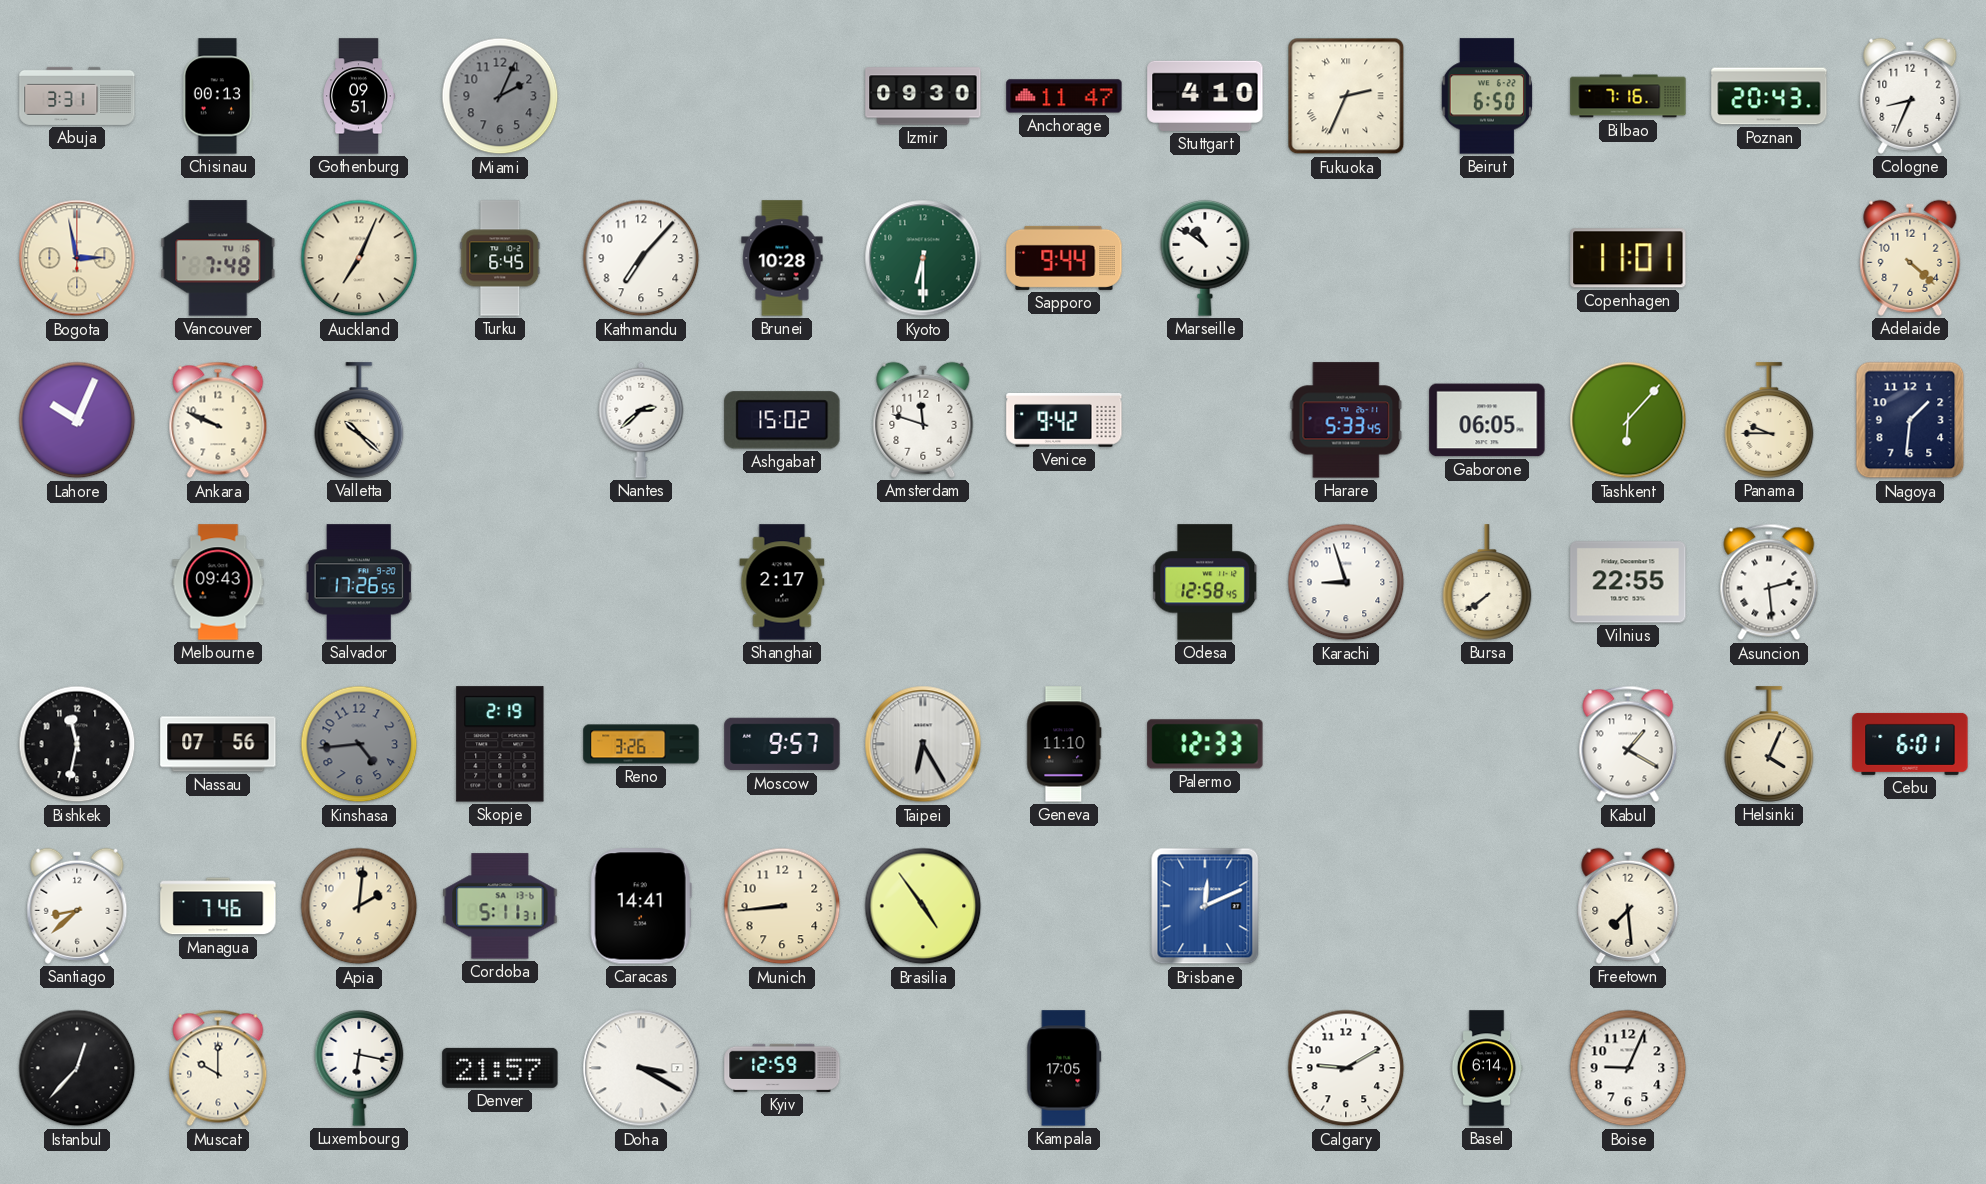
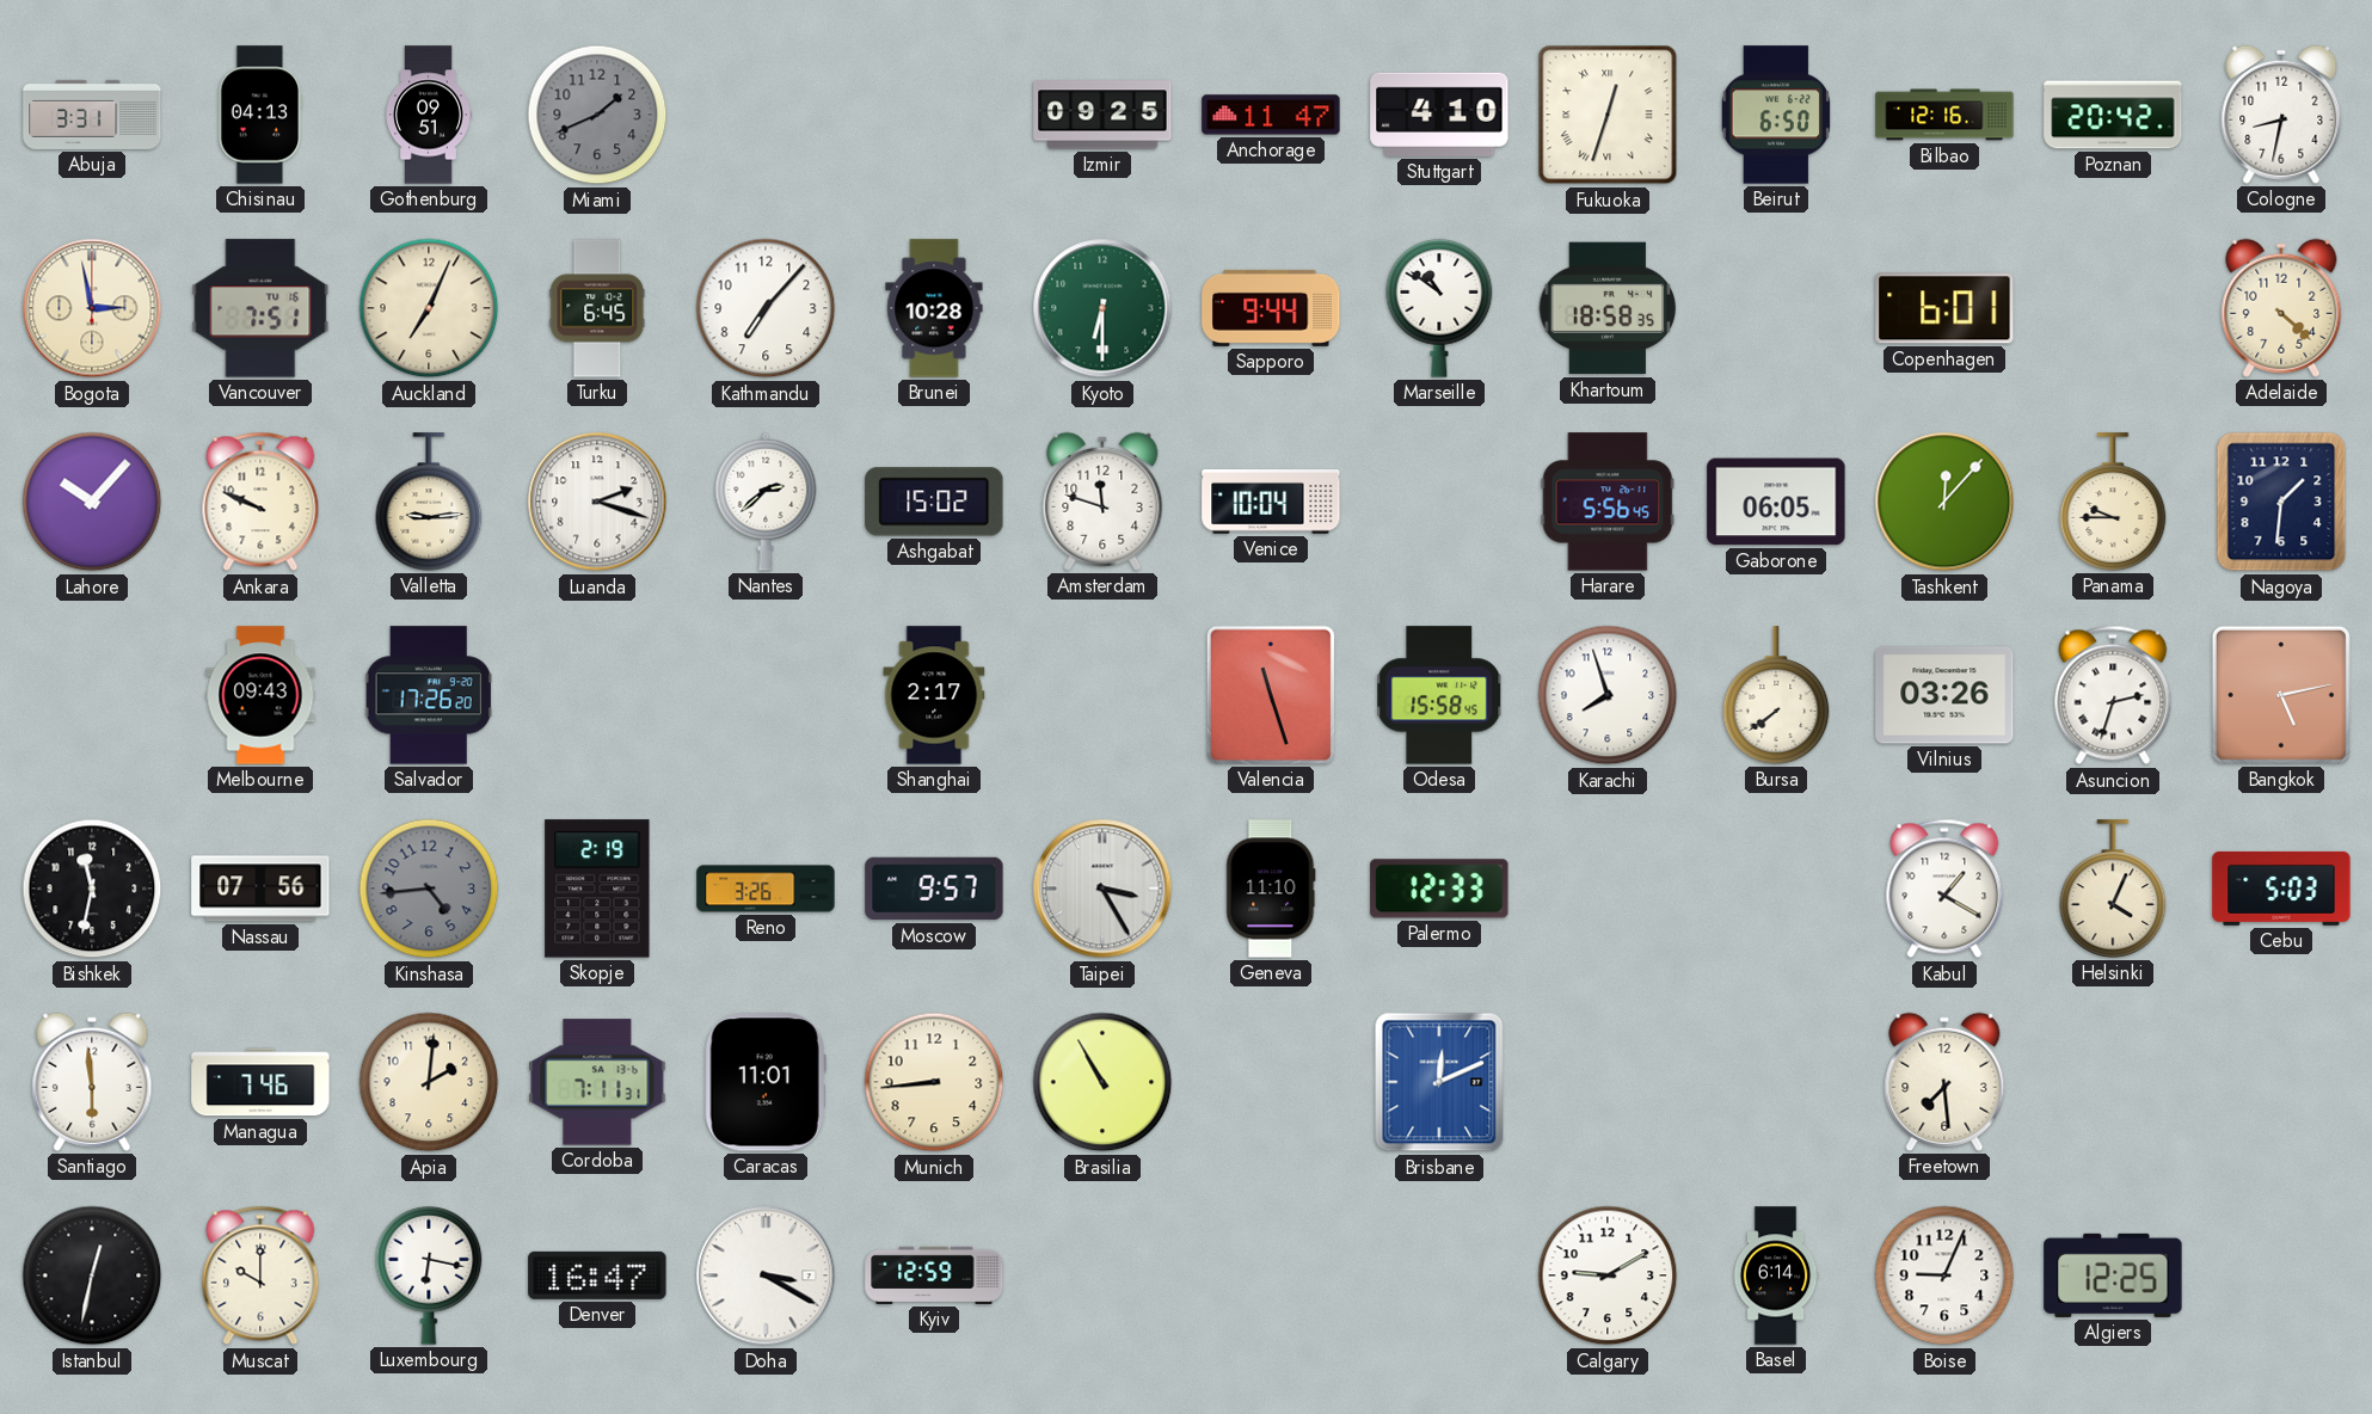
Chisinau: 00:13 -> 04:13
Miami: 2:04 -> 1:41
Izmir: 09:30 -> 09:25
Fukuoka: 2:34 -> 12:33
Bilbao: 7:16 -> 12:16
Poznan: 20:43 -> 20:42
Cologne: 8:34 -> 8:32
Vancouver: 7:48 -> 7:51
Khartoum: none -> 18:58
Copenhagen: 11:01 -> 6:01
Lahore: 10:04 -> 10:07
Valletta: 10:22 -> 9:14
Luanda: none -> 2:18
Venice: 9:42 -> 10:04
Harare: 5:33 -> 5:56
Tashkent: 6:07 -> 12:07
Salvador: 17:26:55 -> 17:26:20
Valencia: none -> 11:27
Odesa: 12:58 -> 15:58
Karachi: 8:57 -> 7:57
Vilnius: 22:55 -> 03:26
Asuncion: 2:29 -> 2:33
Bangkok: none -> 5:13
Taipei: 6:25 -> 3:25
Cebu: 6:01 -> 5:03
Santiago: 8:38 -> 5:59
Cordoba: 5:11 -> 7:11
Caracas: 14:41 -> 11:01
Brasilia: 4:54 -> 10:55
Istanbul: 12:37 -> 12:32
Denver: 21:57 -> 16:47
Kampala: 17:05 -> none
Algiers: none -> 12:25
